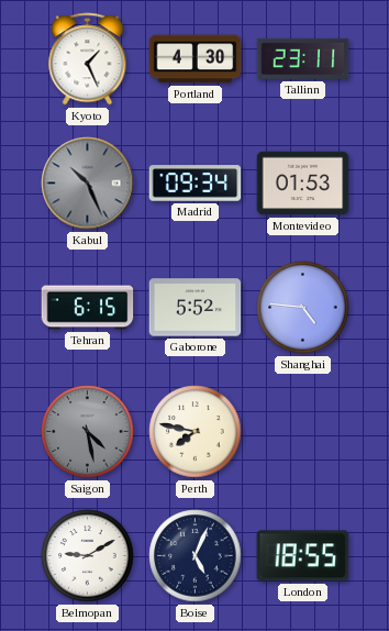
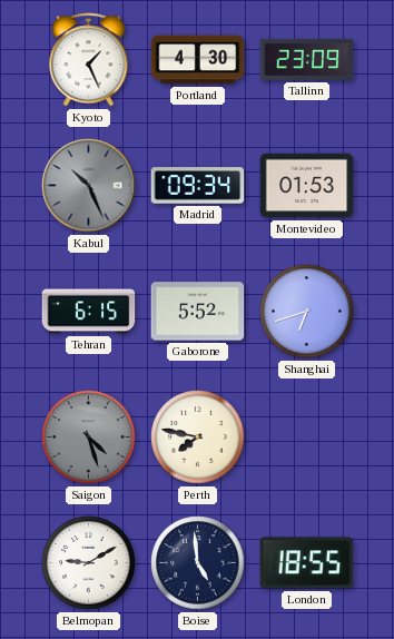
Tallinn: 23:11 -> 23:09
Shanghai: 4:46 -> 6:42
Saigon: 4:28 -> 4:27
Boise: 5:04 -> 4:59
